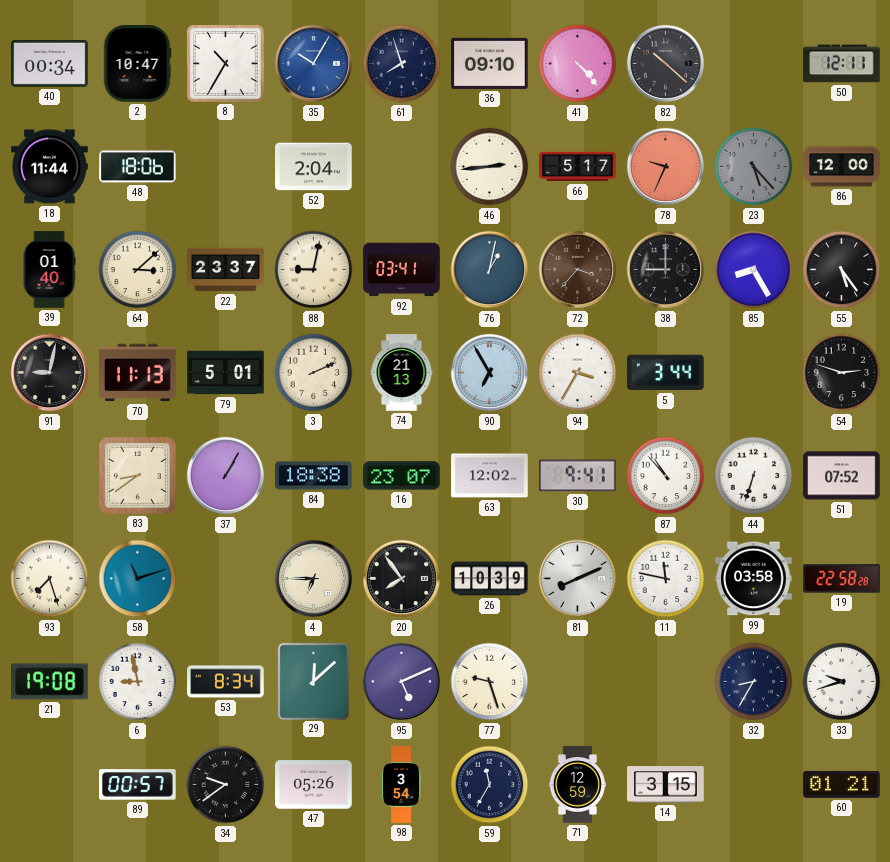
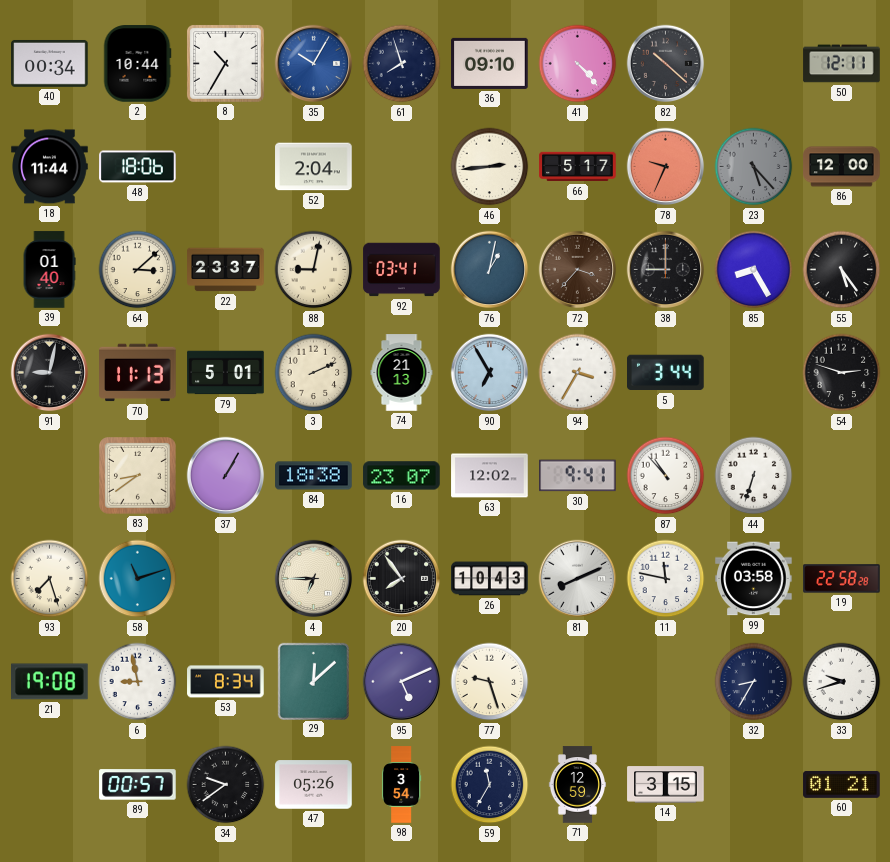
2: 10:47 -> 10:44
51: 07:52 -> none
26: 10:39 -> 10:43
